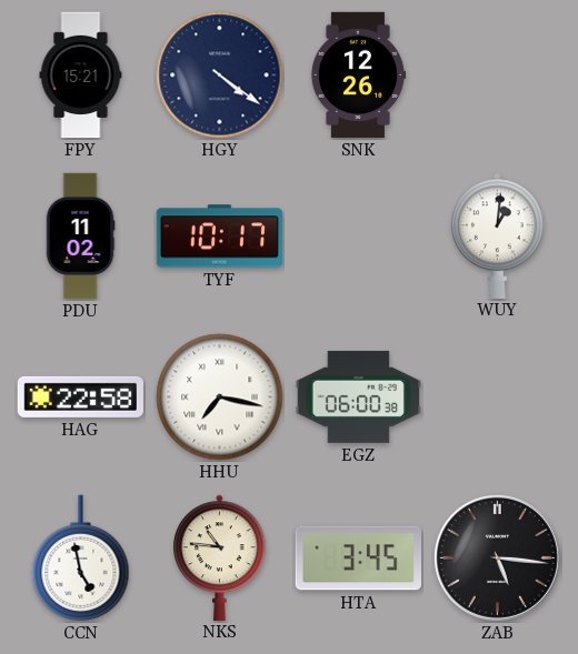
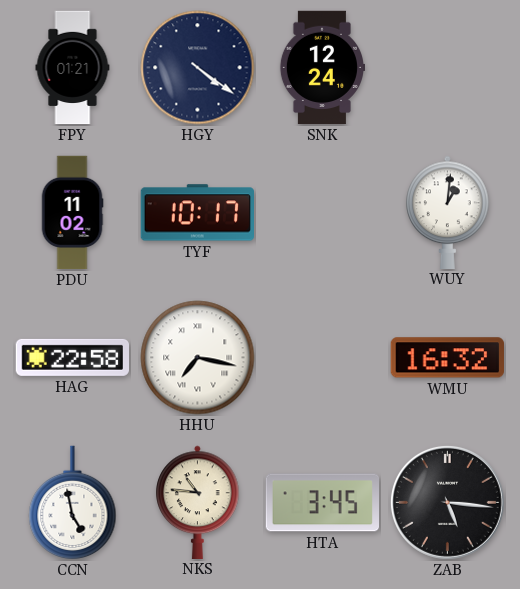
FPY: 15:21 -> 01:21
SNK: 12:26 -> 12:24
EGZ: 06:00 -> none
WMU: none -> 16:32
